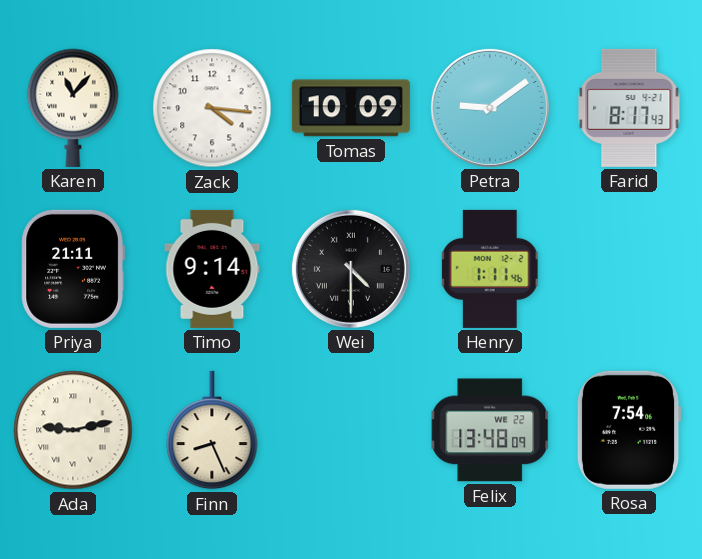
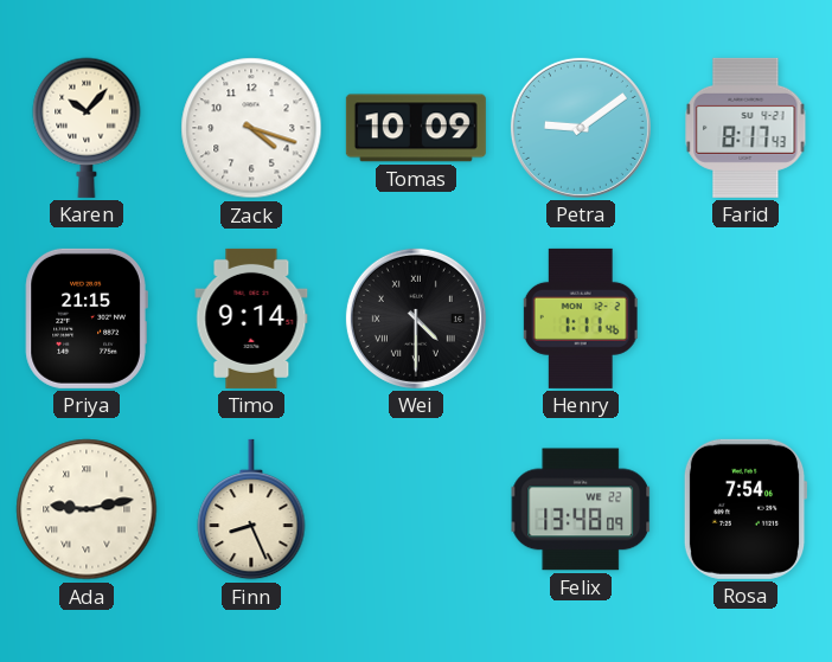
Karen: 11:07 -> 10:07
Zack: 4:16 -> 4:18
Priya: 21:11 -> 21:15
